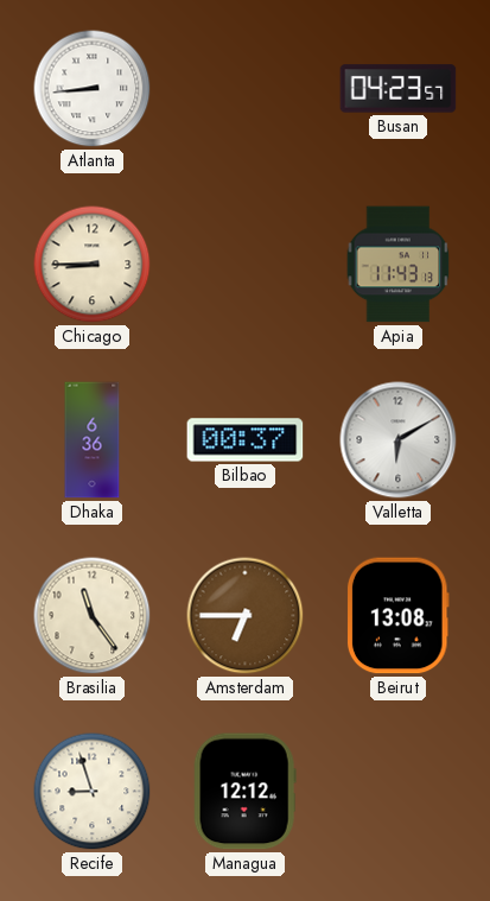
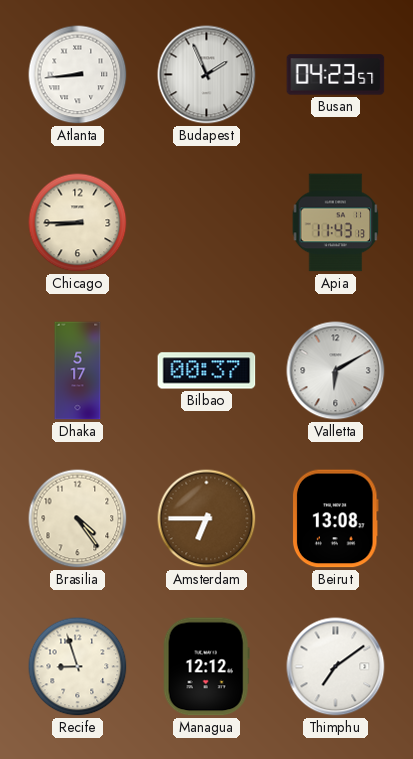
Budapest: none -> 1:56
Dhaka: 6:36 -> 5:17
Brasilia: 11:24 -> 4:24
Thimphu: none -> 7:09
